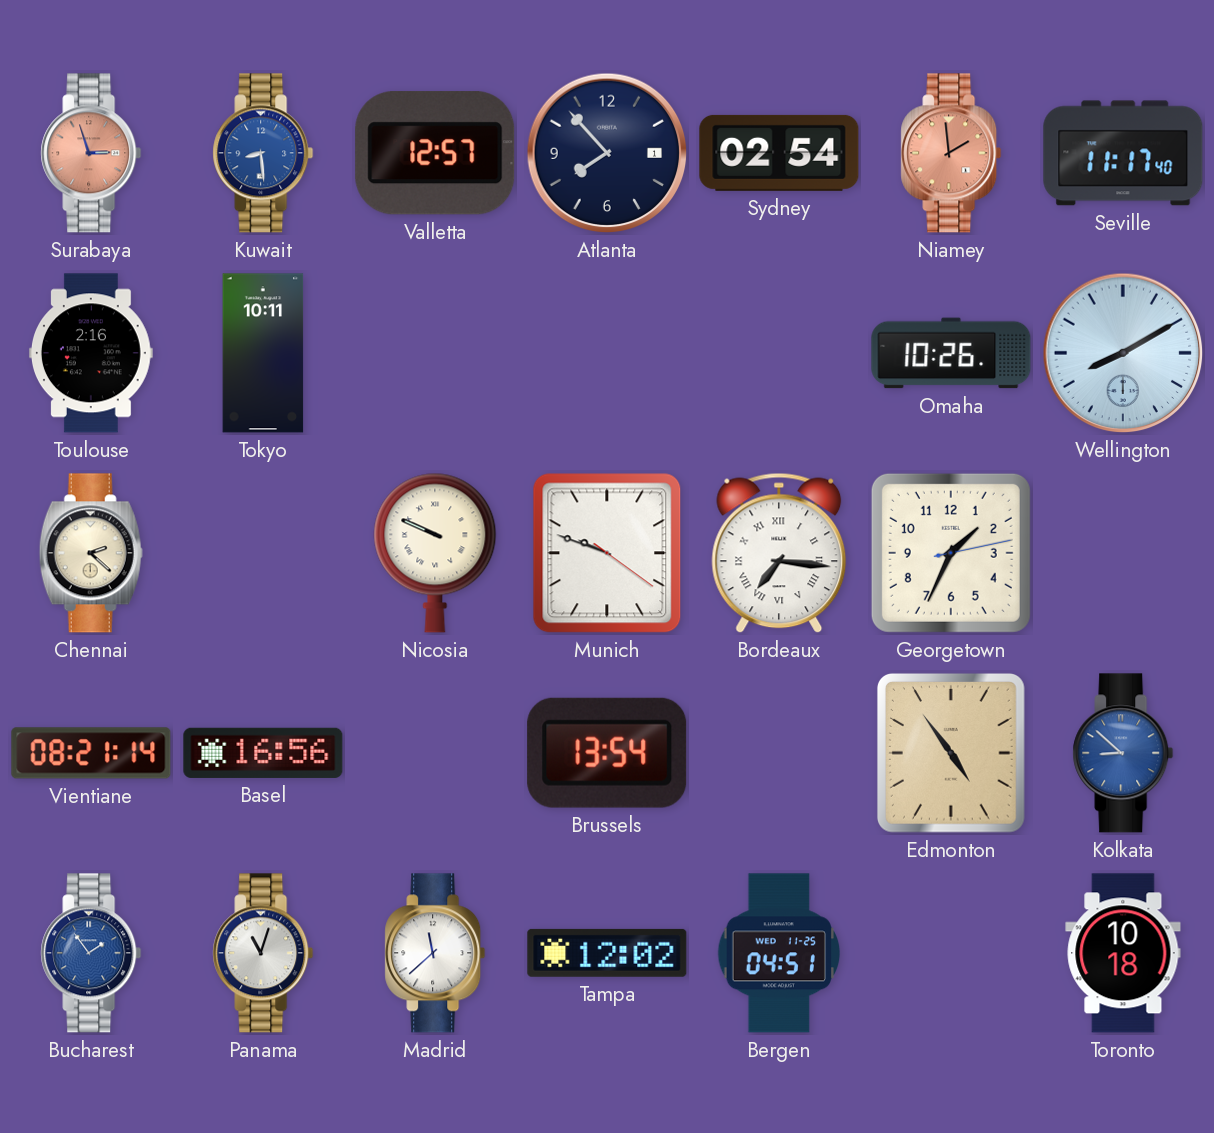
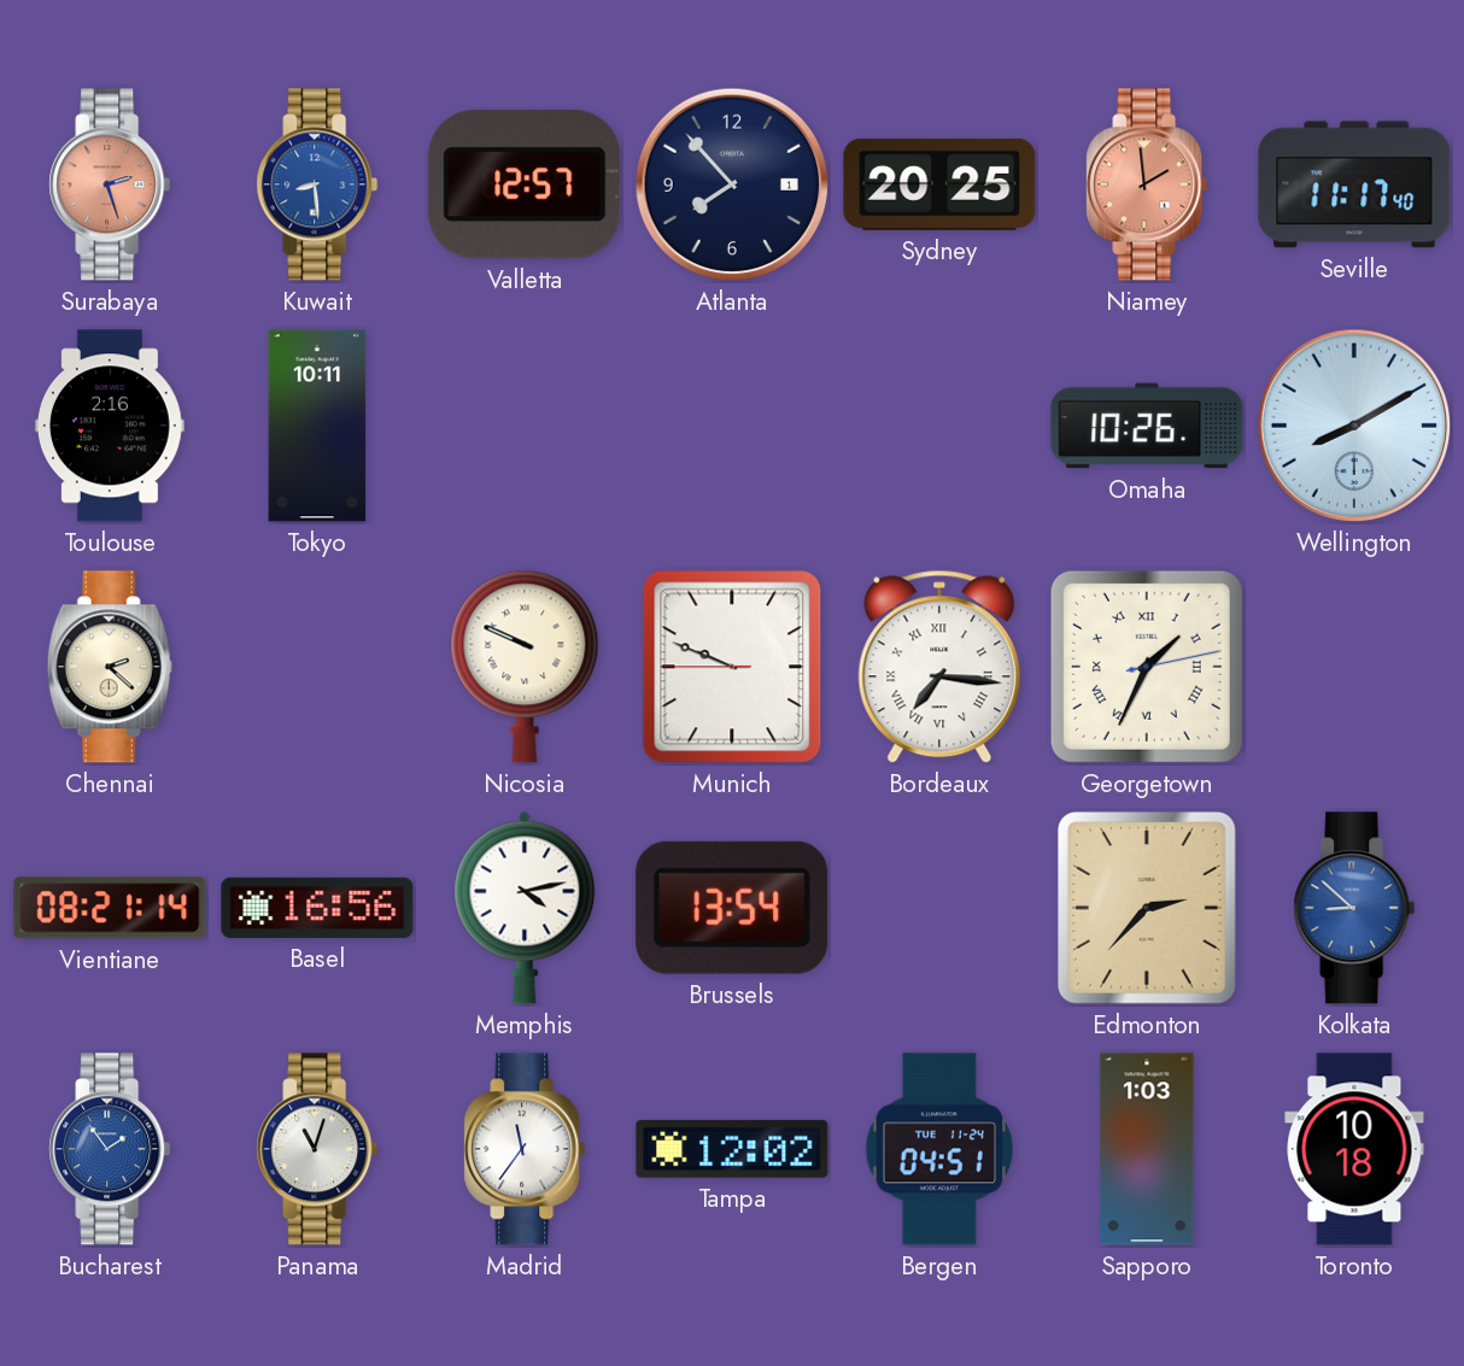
Surabaya: 2:57 -> 2:27
Sydney: 02:54 -> 20:25
Munich: 9:48:21 -> 9:48:45
Georgetown numerals: Arabic -> Roman
Memphis: none -> 4:13
Edmonton: 4:54 -> 2:37
Madrid: 11:38 -> 11:36
Bergen date: WED 11-25 -> TUE 11-24
Sapporo: none -> 1:03
